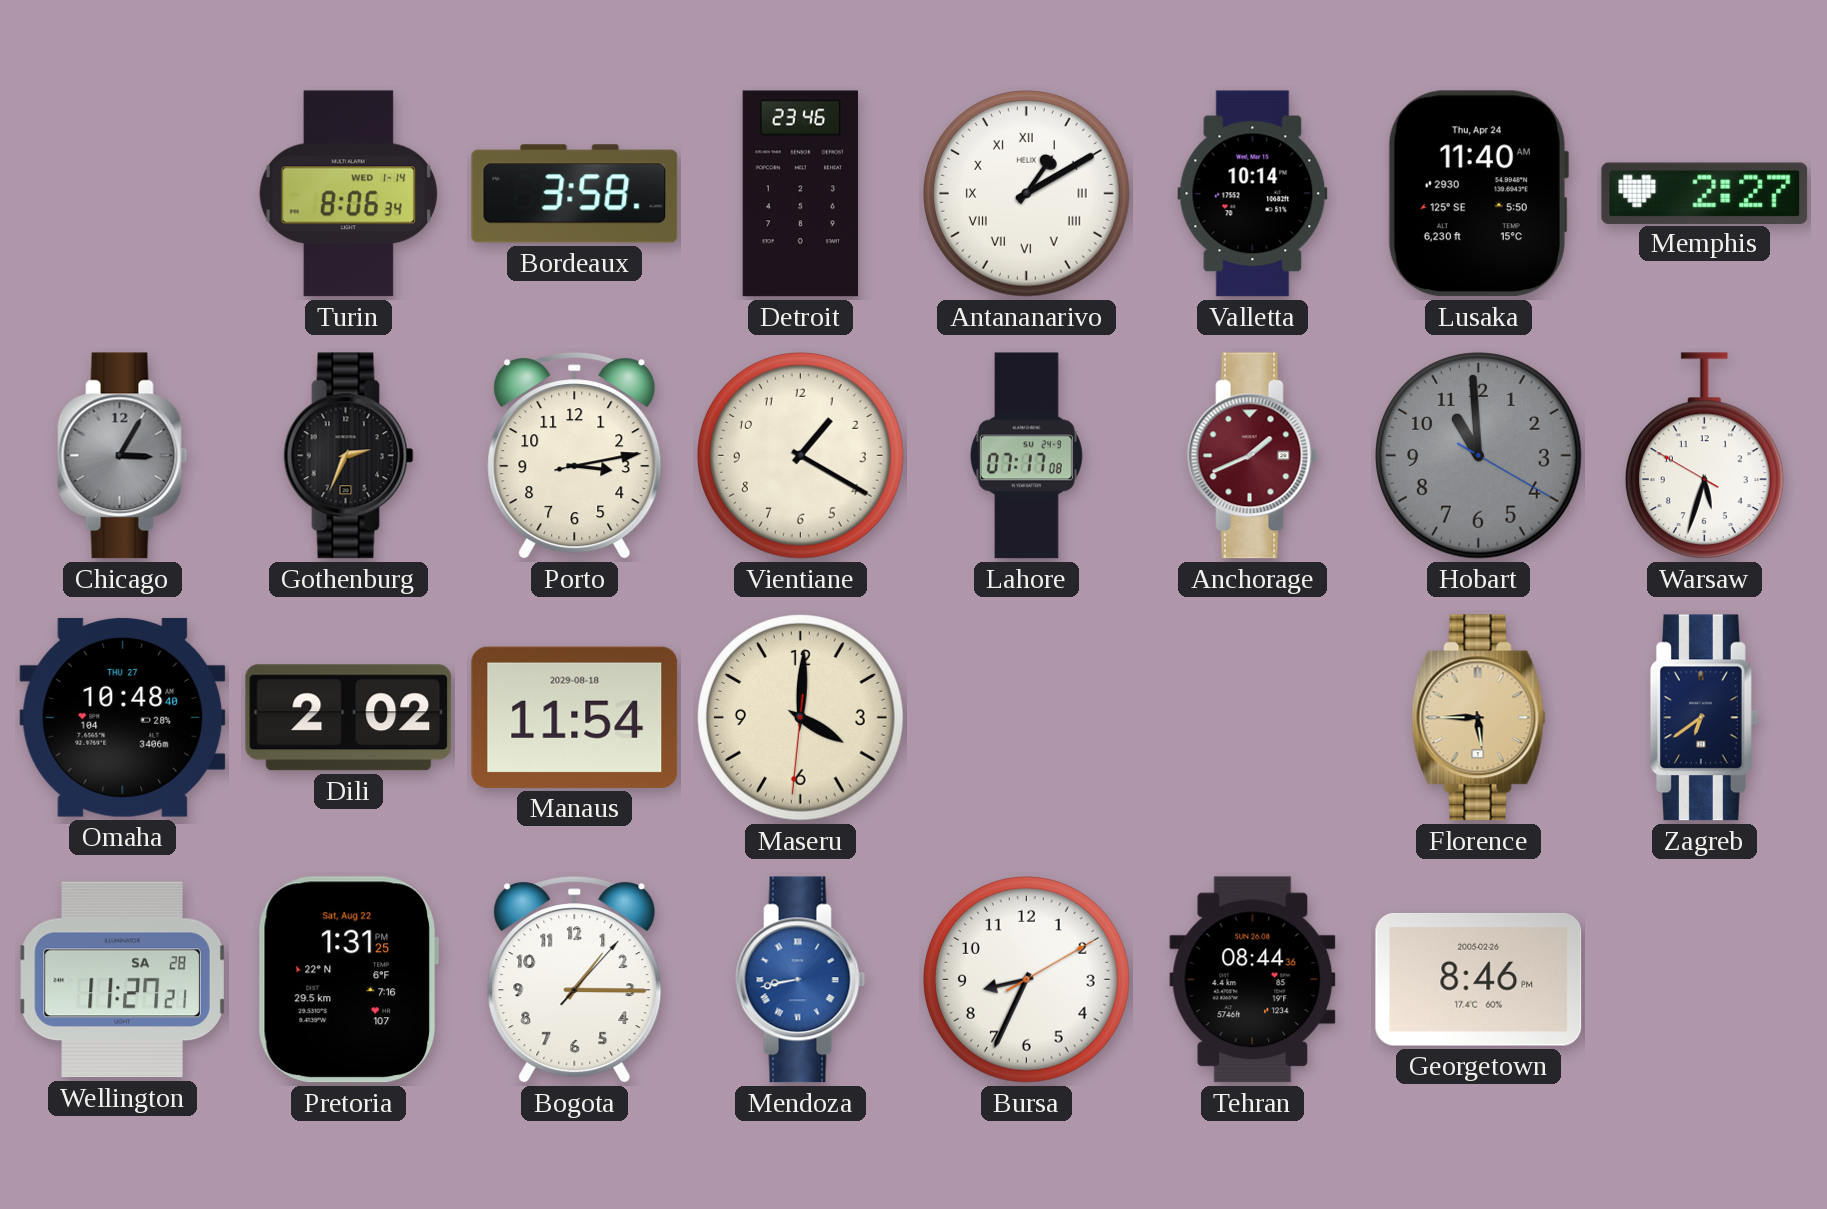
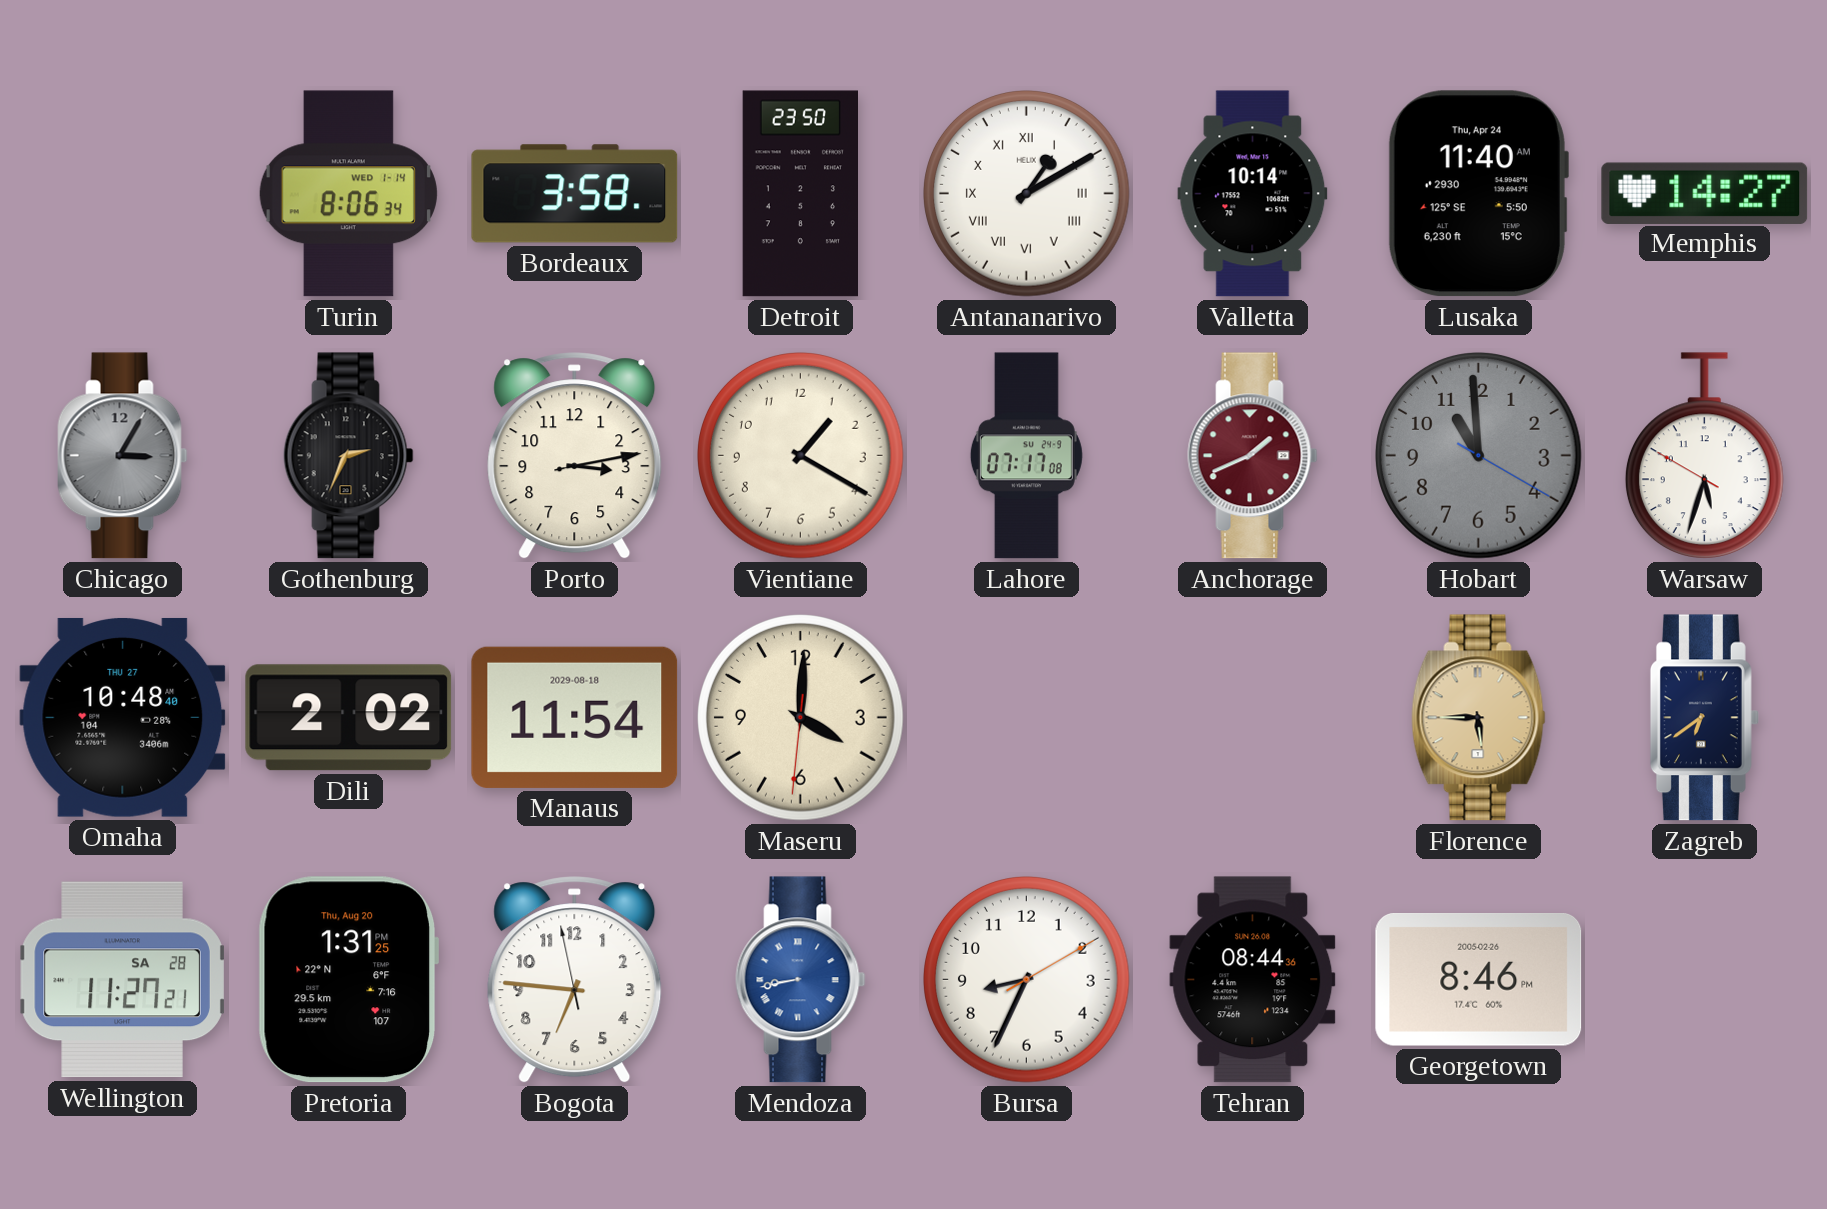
Detroit: 23:46 -> 23:50
Memphis: 2:27 -> 14:27
Pretoria date: Sat, Aug 22 -> Thu, Aug 20
Bogota: 1:15 -> 6:45
